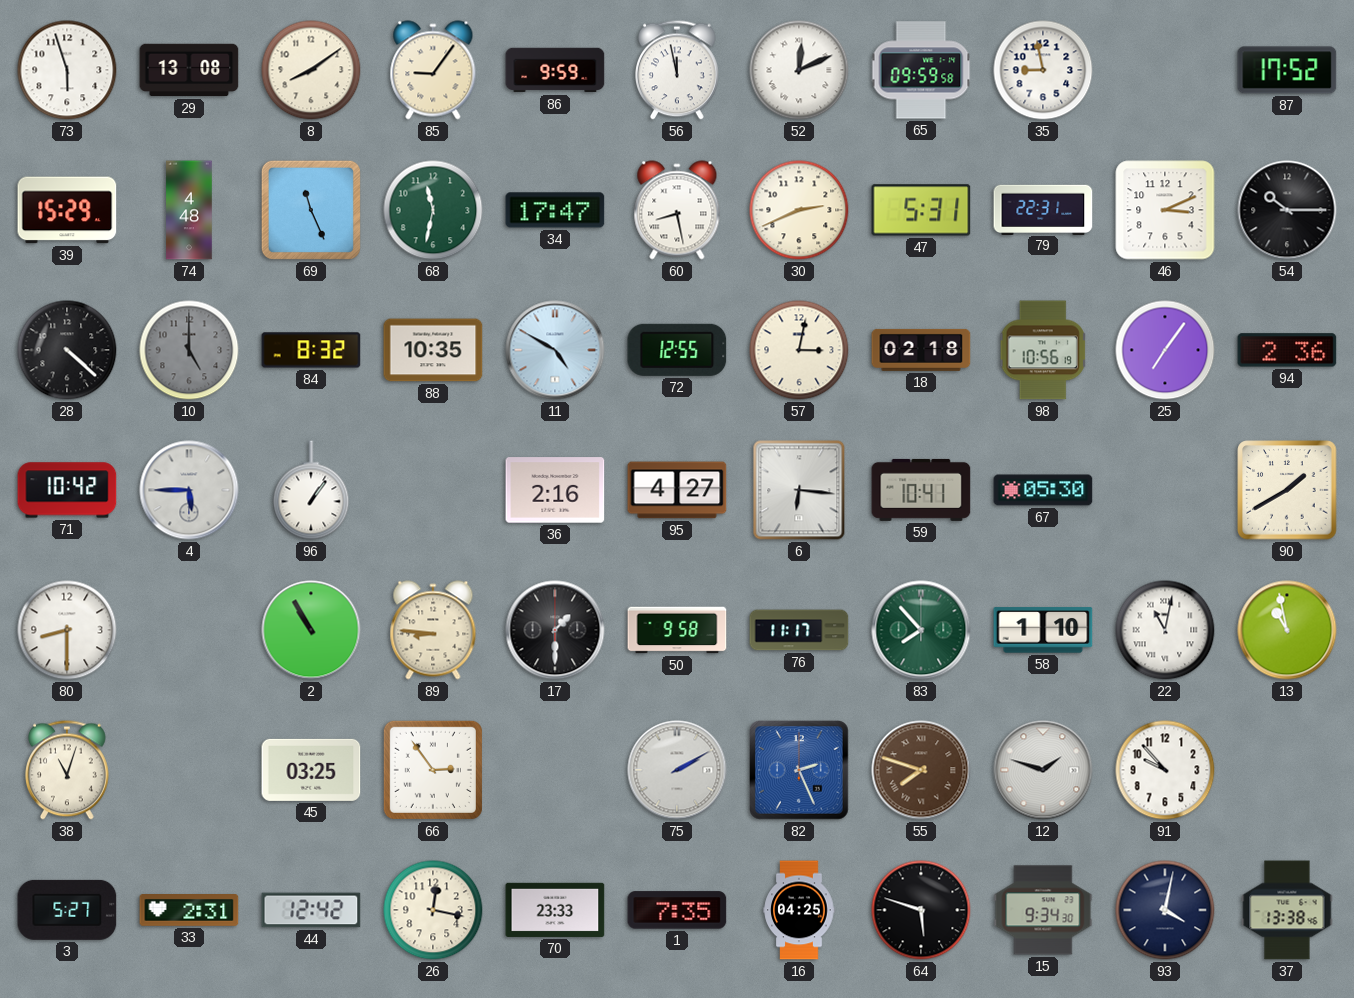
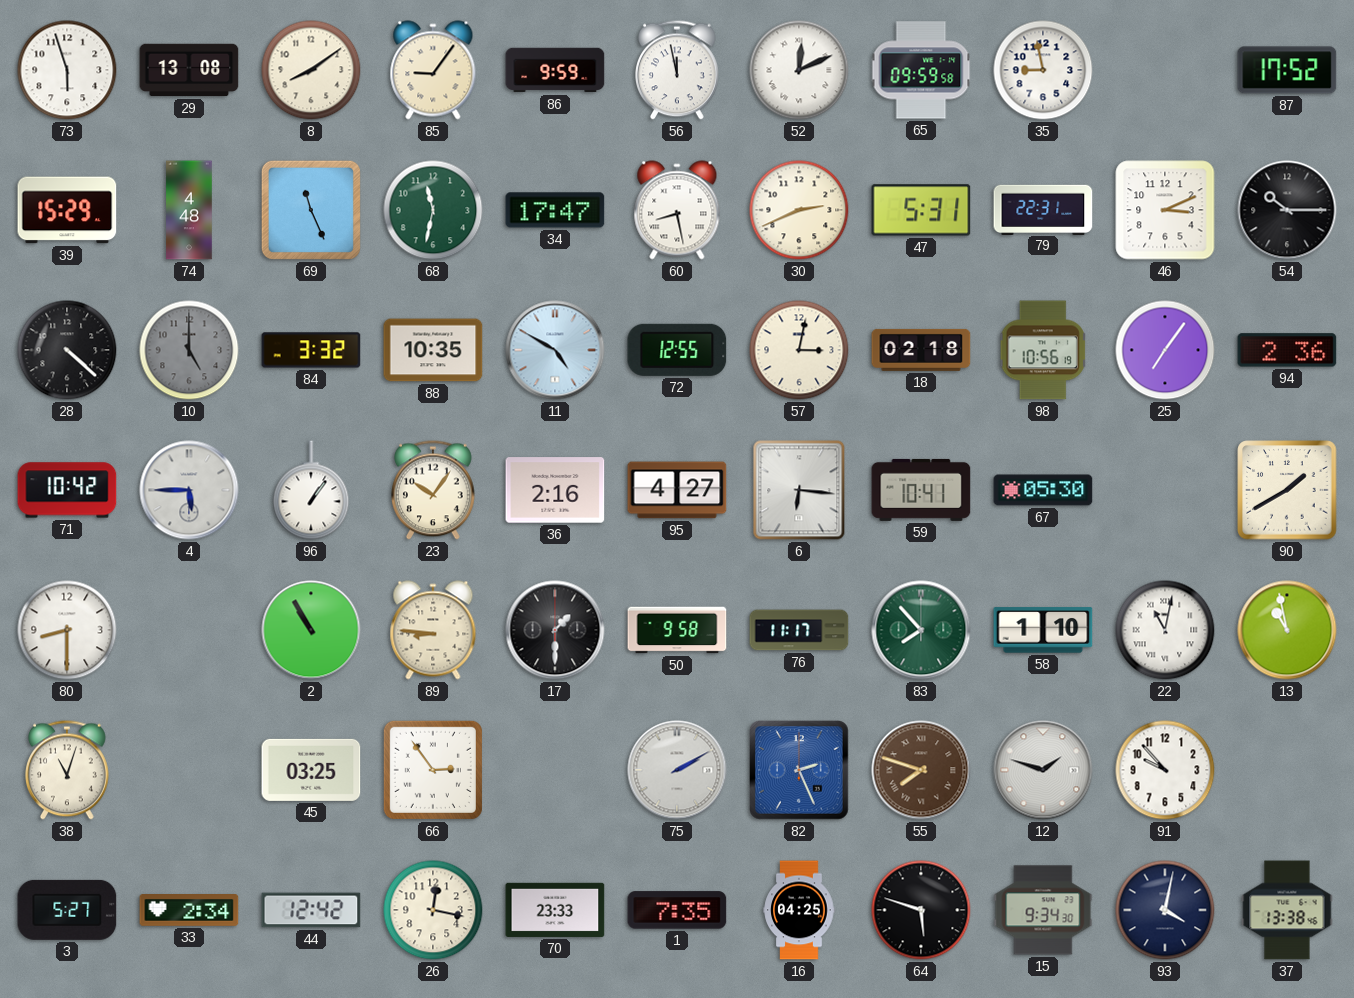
84: 8:32 -> 3:32
23: none -> 10:06
33: 2:31 -> 2:34
